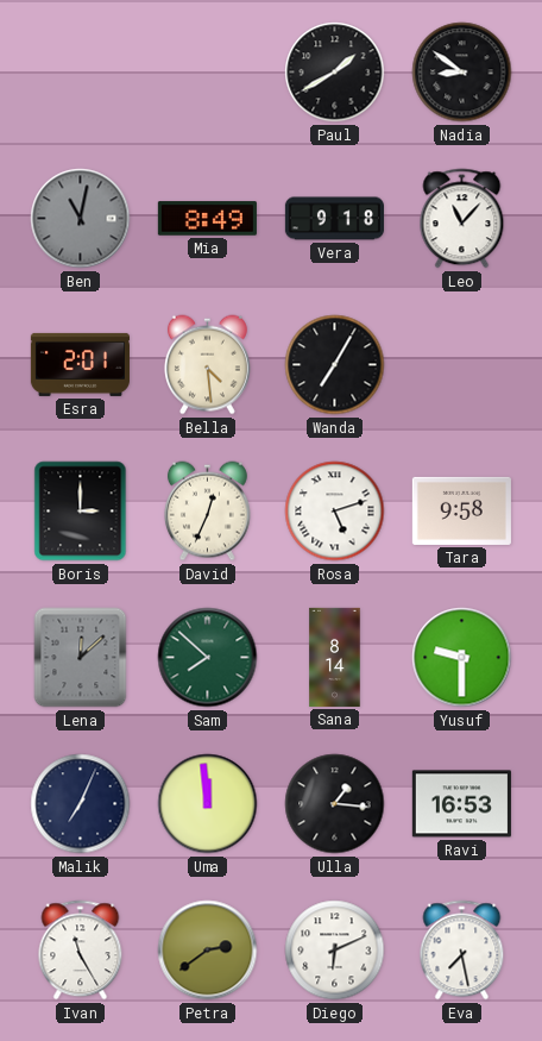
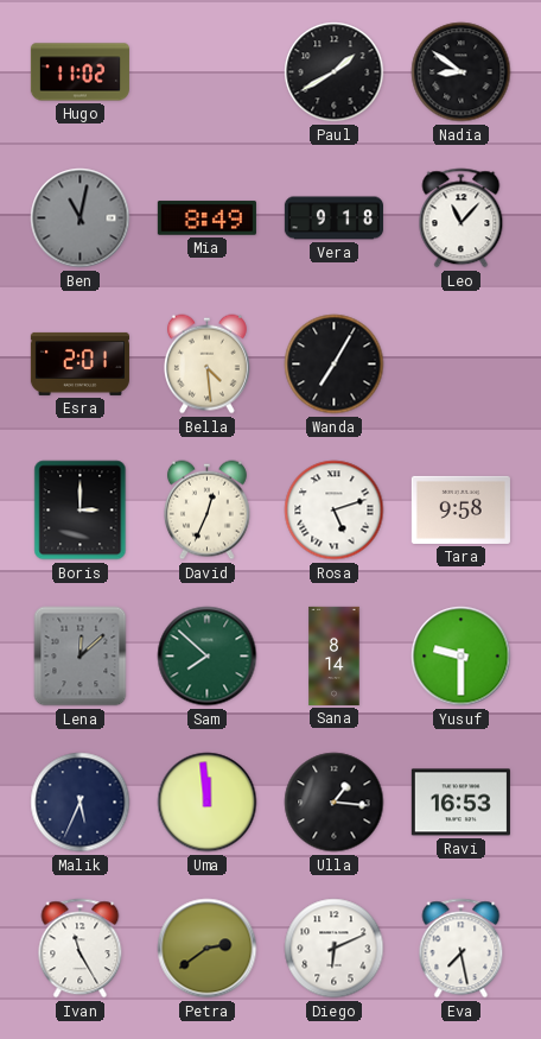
Hugo: none -> 11:02
Malik: 7:04 -> 5:34
